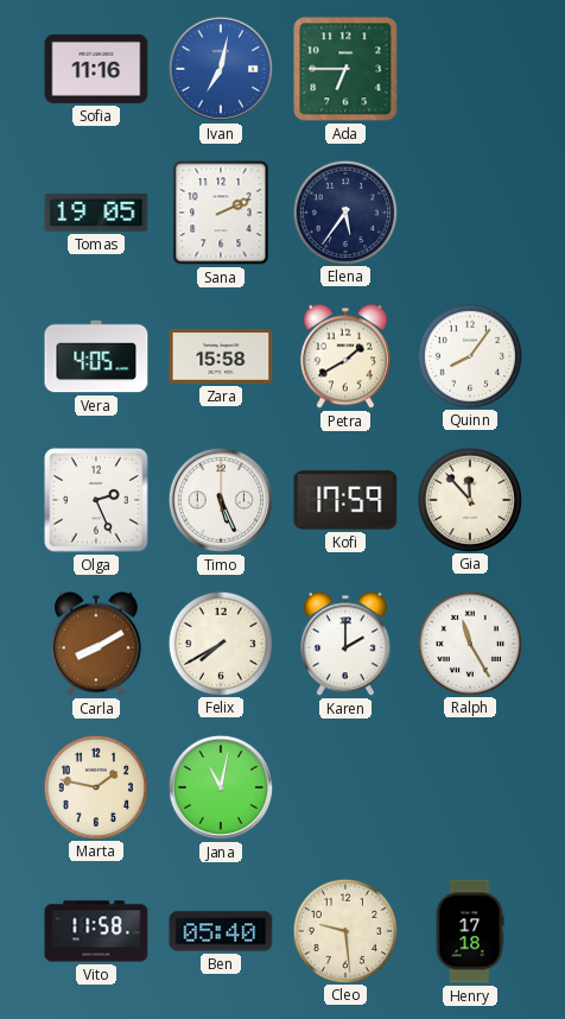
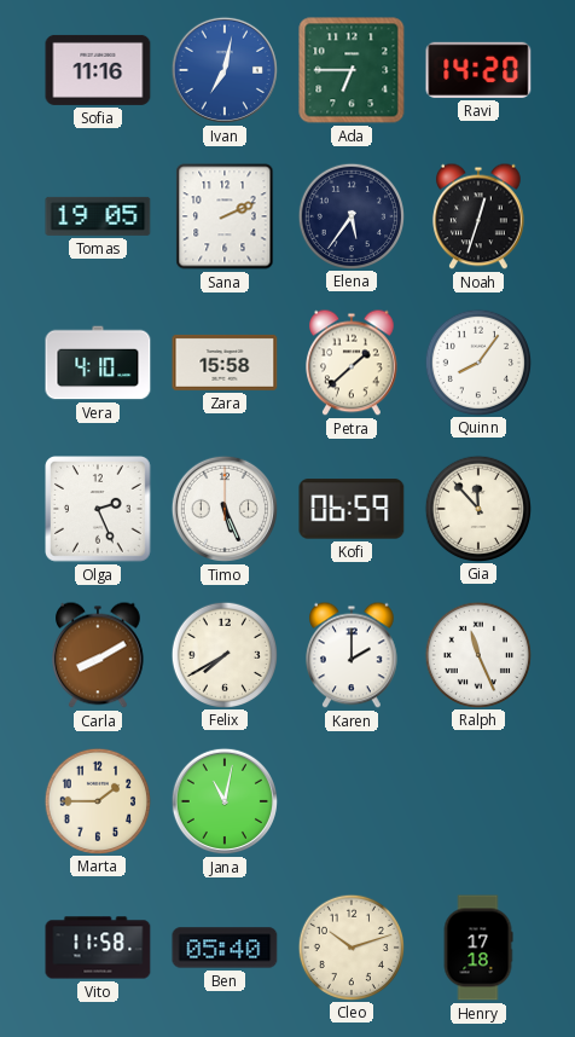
Ravi: none -> 14:20
Noah: none -> 12:33
Vera: 4:05 -> 4:10
Petra: 1:40 -> 1:38
Kofi: 17:59 -> 06:59
Ralph: 11:25 -> 11:26
Marta: 1:47 -> 1:45
Cleo: 9:29 -> 10:12
